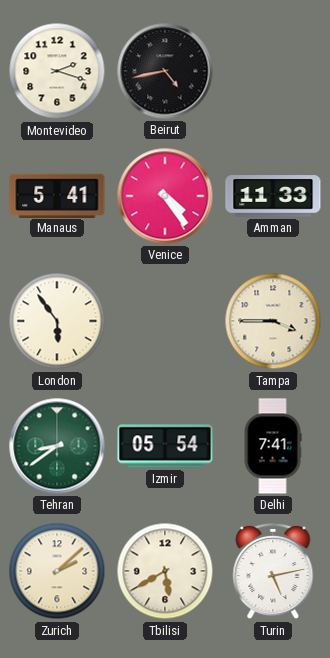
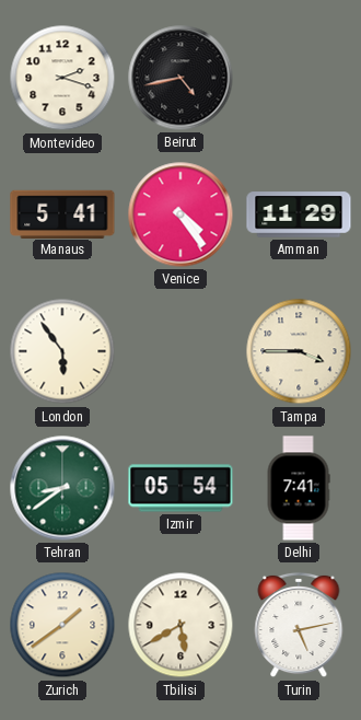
Amman: 11:33 -> 11:29
Zurich: 2:08 -> 1:39
